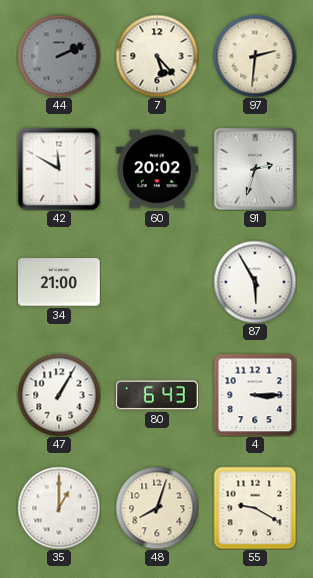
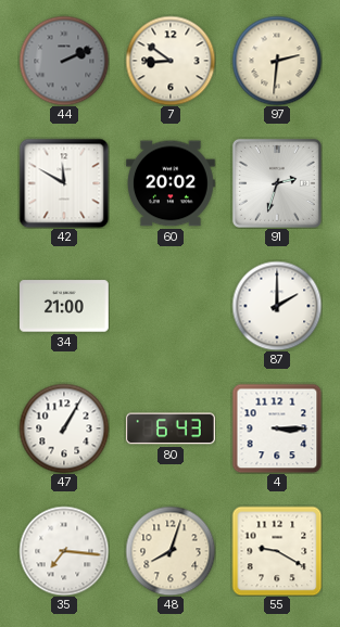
7: 5:23 -> 8:51
87: 5:55 -> 2:00
35: 1:00 -> 7:16
